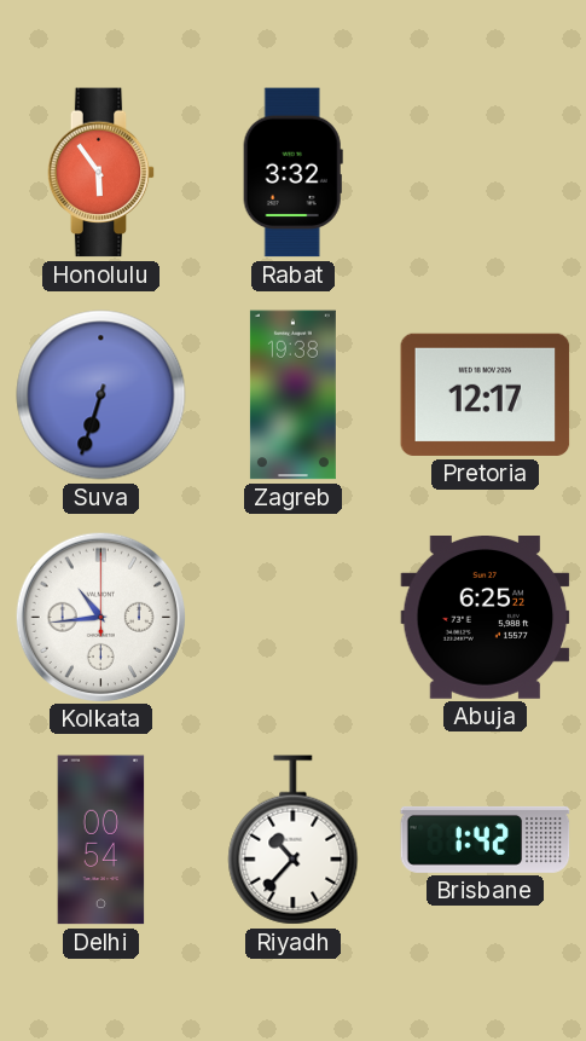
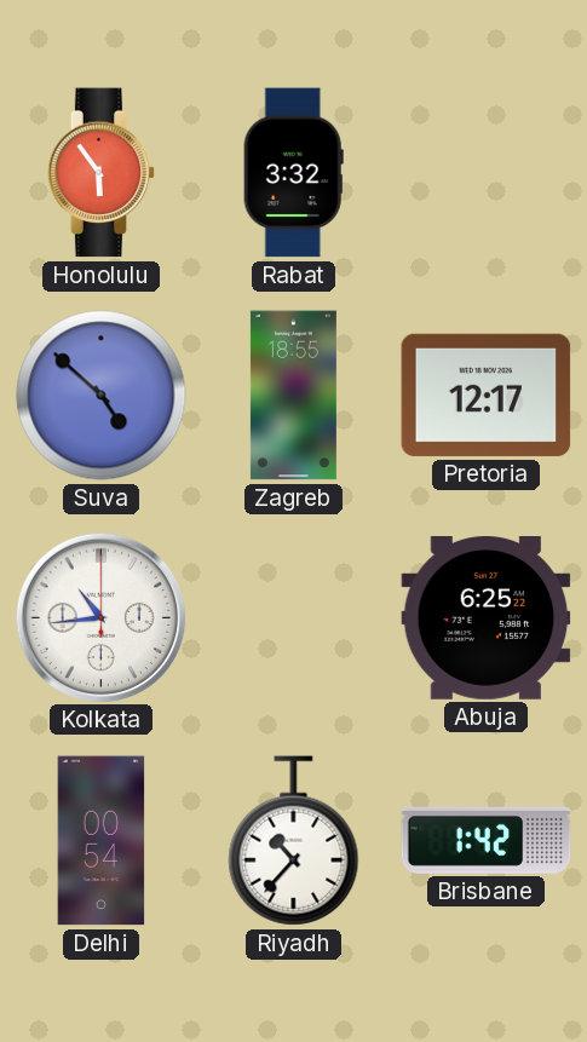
Suva: 6:33 -> 4:52
Zagreb: 19:38 -> 18:55
